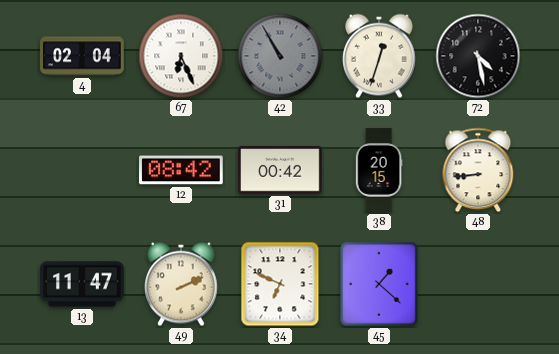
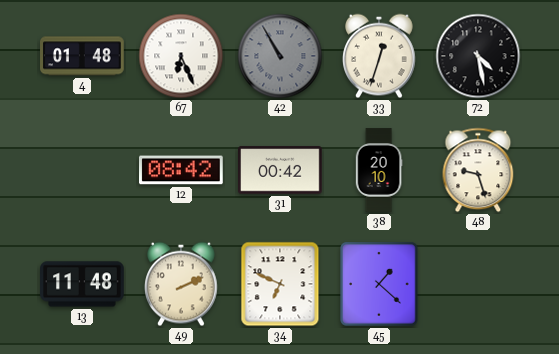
4: 02:04 -> 01:48
38: 20:15 -> 20:10
48: 8:44 -> 9:27
13: 11:47 -> 11:48
